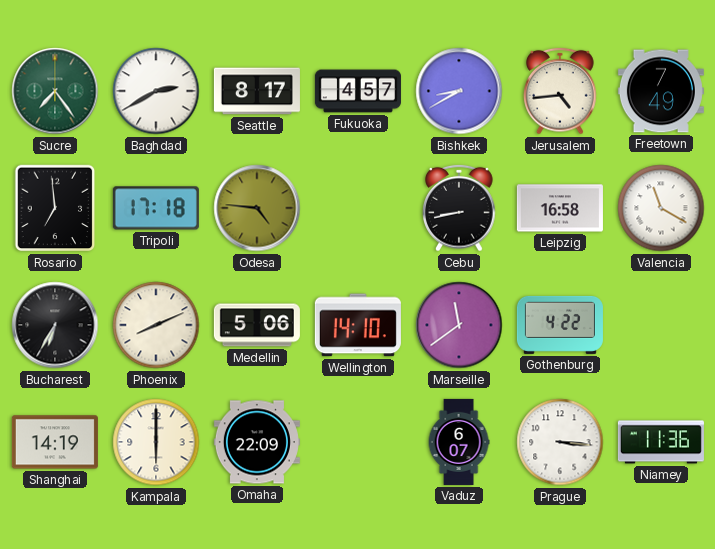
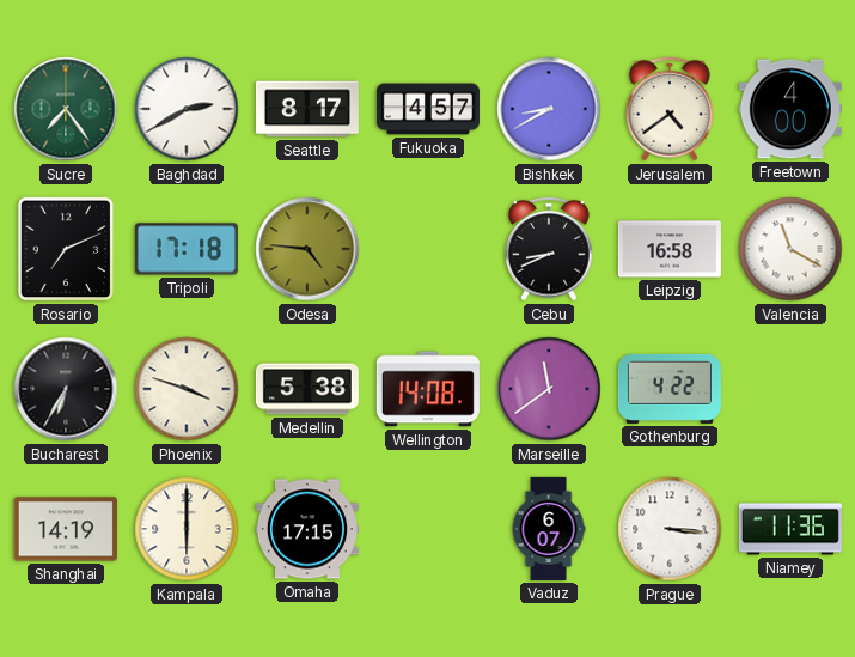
Jerusalem: 4:44 -> 4:39
Freetown: 7:49 -> 4:00
Rosario: 6:59 -> 7:11
Cebu: 8:43 -> 8:41
Phoenix: 8:11 -> 3:48
Medellin: 5:06 -> 5:38
Wellington: 14:10 -> 14:08
Omaha: 22:09 -> 17:15
